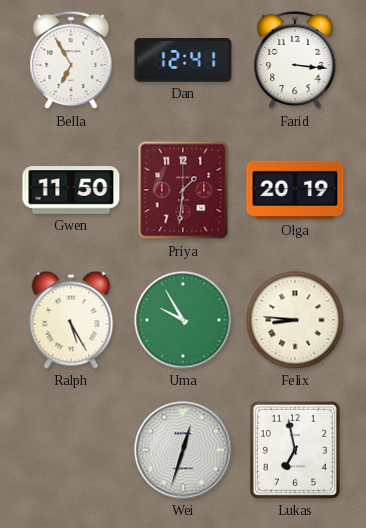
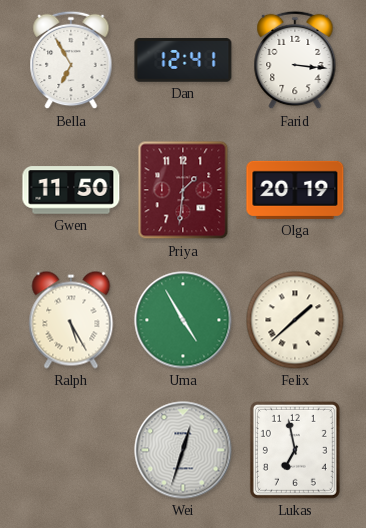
Uma: 9:55 -> 4:55
Felix: 8:46 -> 1:38
